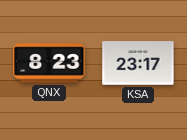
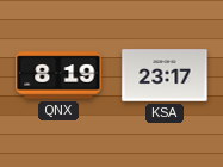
QNX: 8:23 -> 8:19
